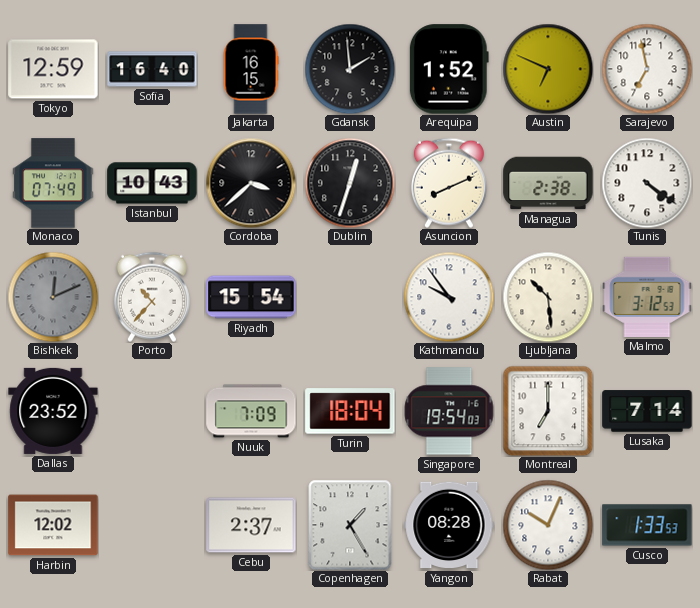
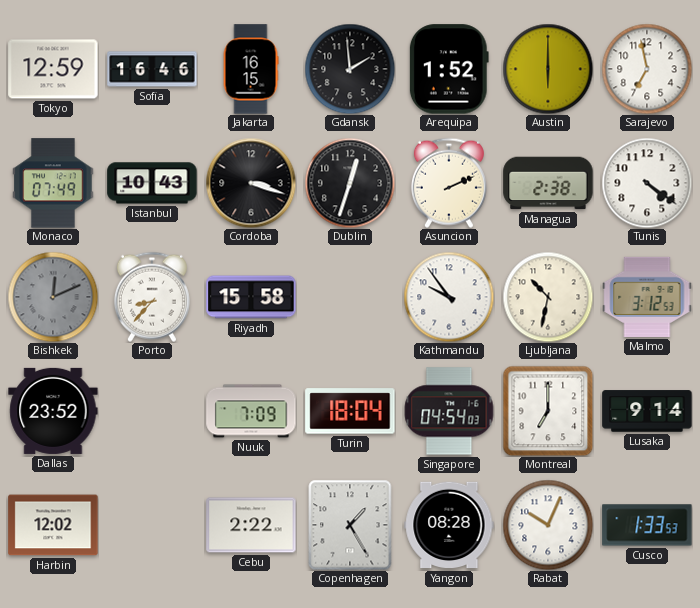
Sofia: 16:40 -> 16:46
Austin: 6:49 -> 6:00
Cordoba: 3:38 -> 3:18
Asuncion: 8:11 -> 2:11
Porto: 10:37 -> 8:37
Riyadh: 15:54 -> 15:58
Ljubljana: 10:29 -> 10:32
Singapore: 19:54 -> 04:54
Lusaka: 7:14 -> 9:14
Cebu: 2:37 -> 2:22
